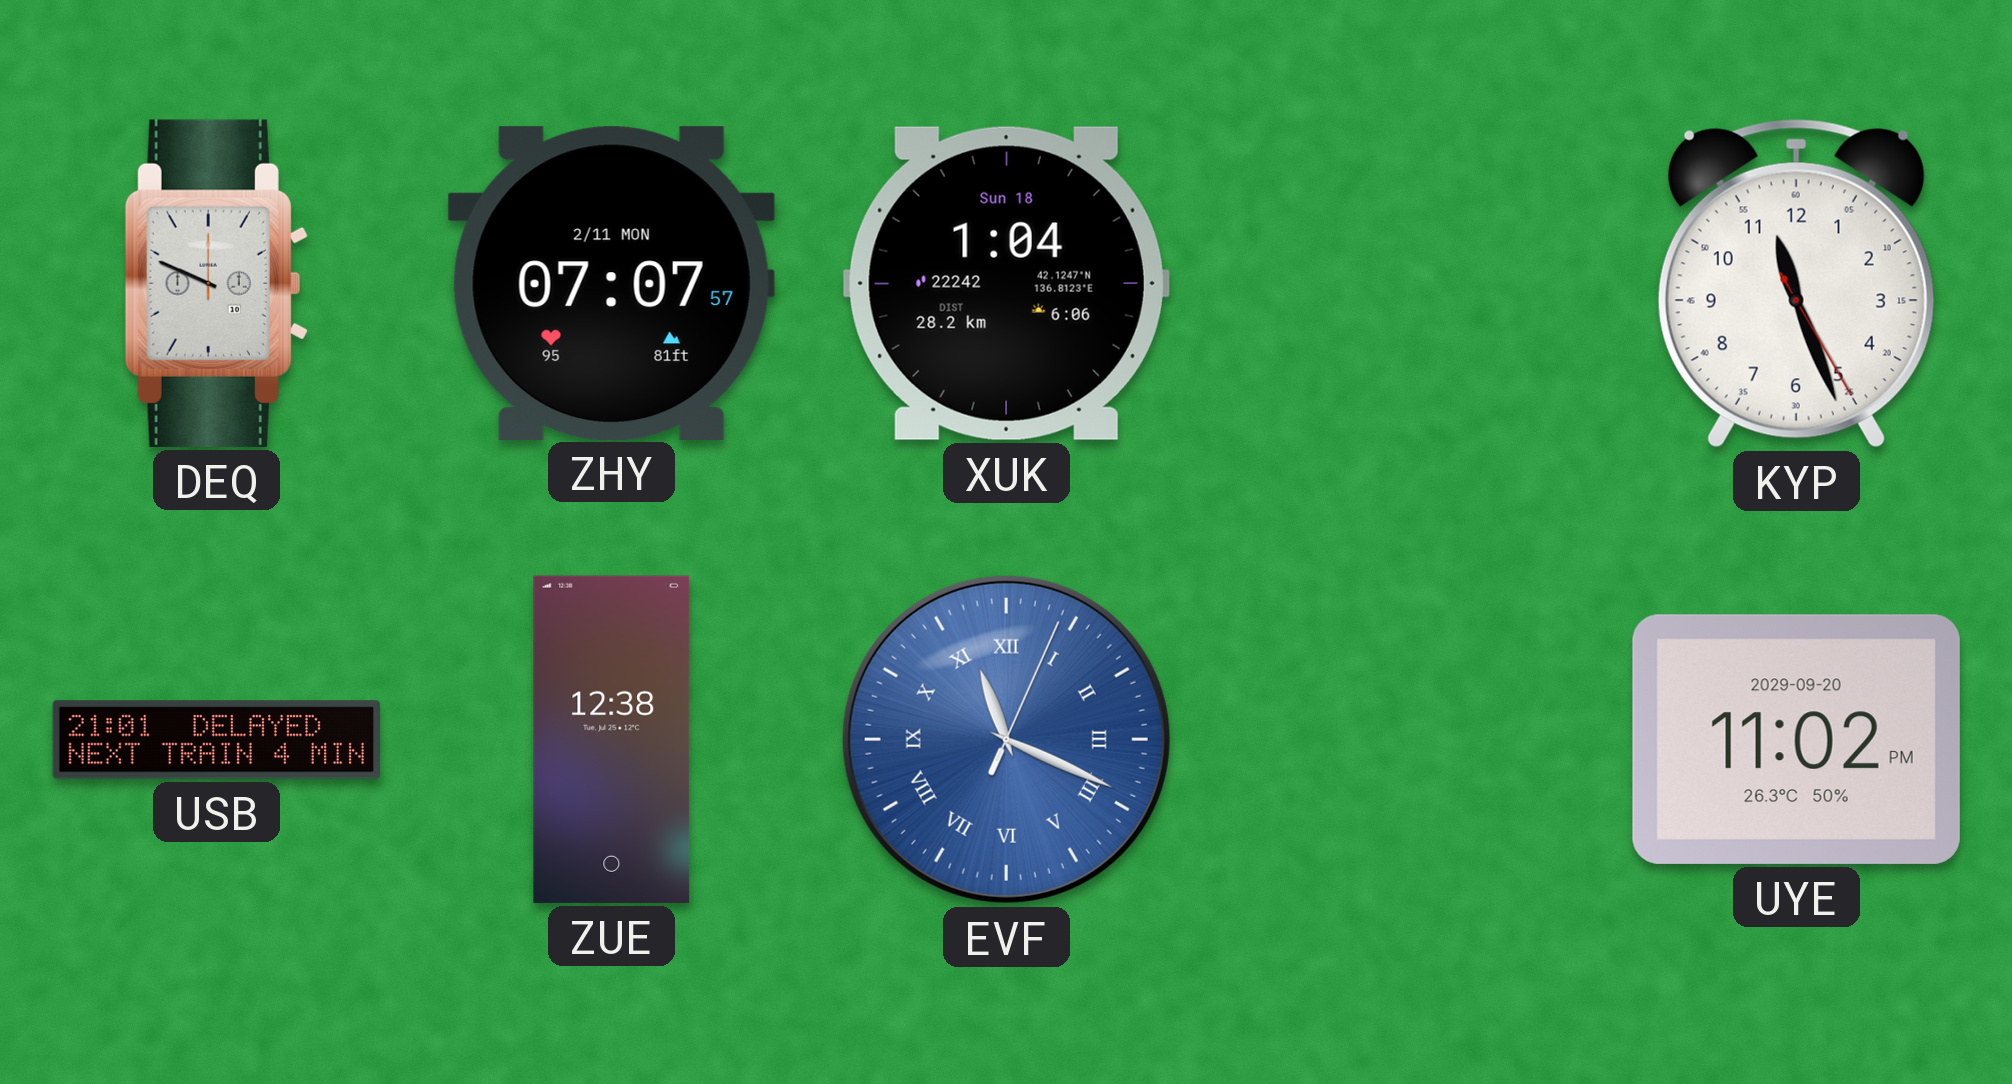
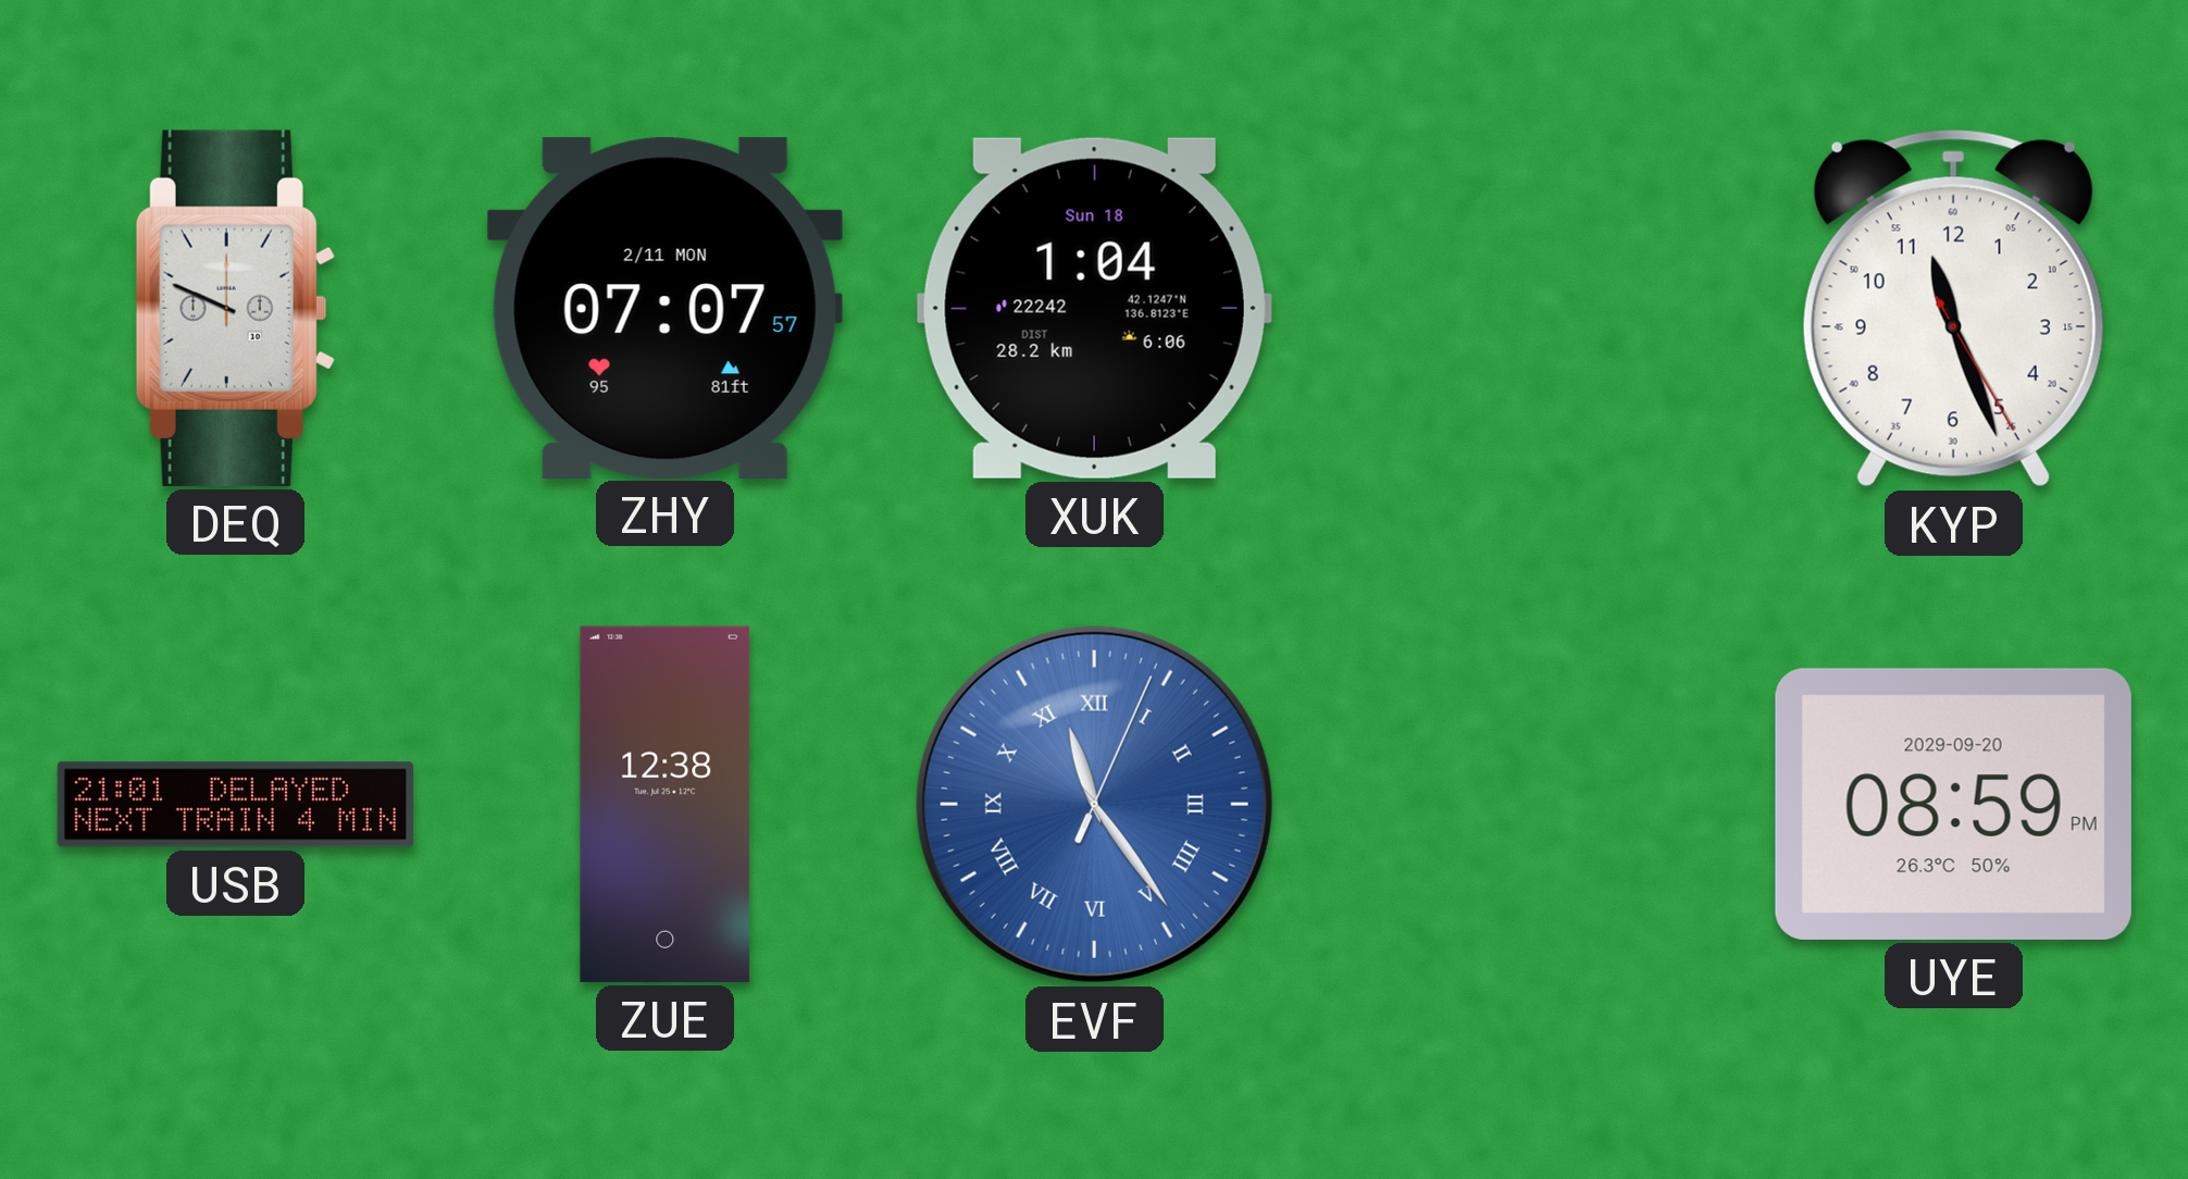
EVF: 11:19 -> 11:24
UYE: 11:02 -> 08:59
